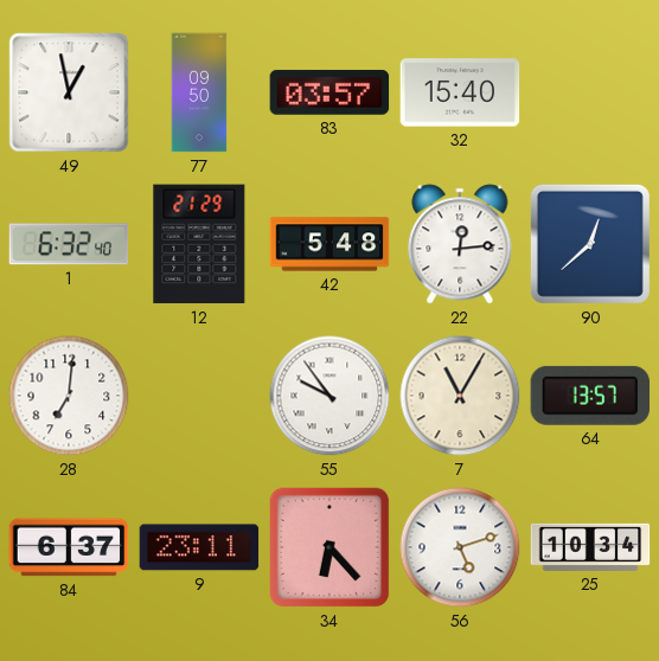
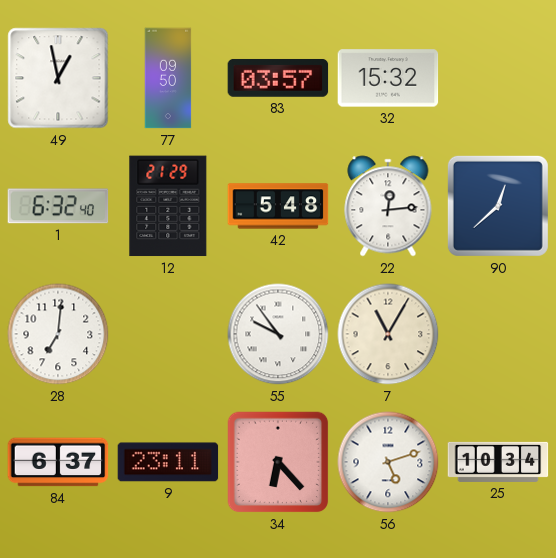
32: 15:40 -> 15:32
64: 13:57 -> none
